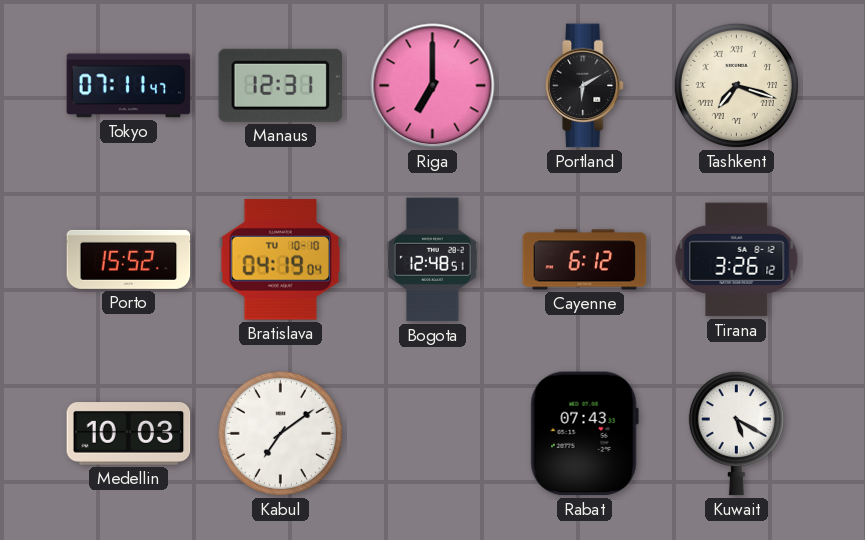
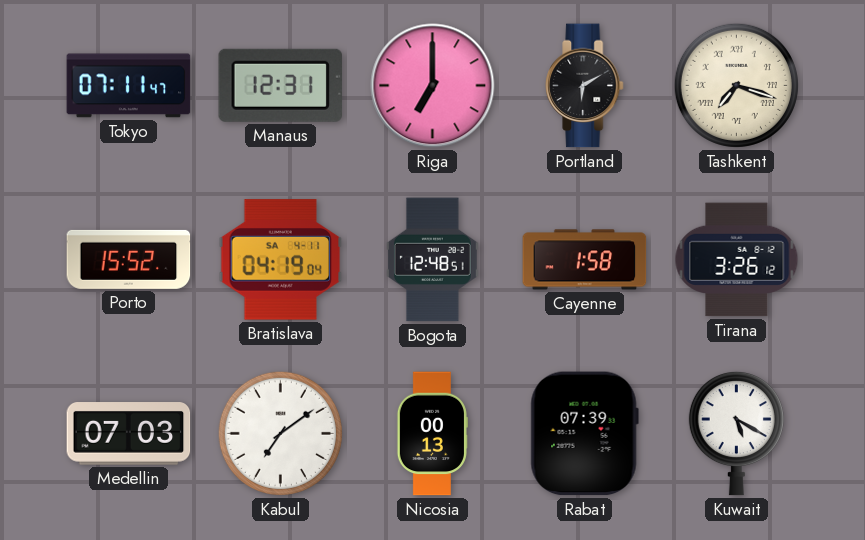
Bratislava date: TU 10-10 -> SA 4-11
Cayenne: 6:12 -> 1:58
Medellin: 10:03 -> 07:03
Nicosia: none -> 00:13
Rabat: 07:43 -> 07:39
